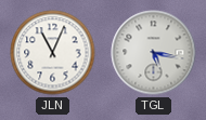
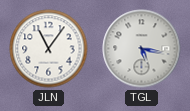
JLN: 11:04 -> 11:06
